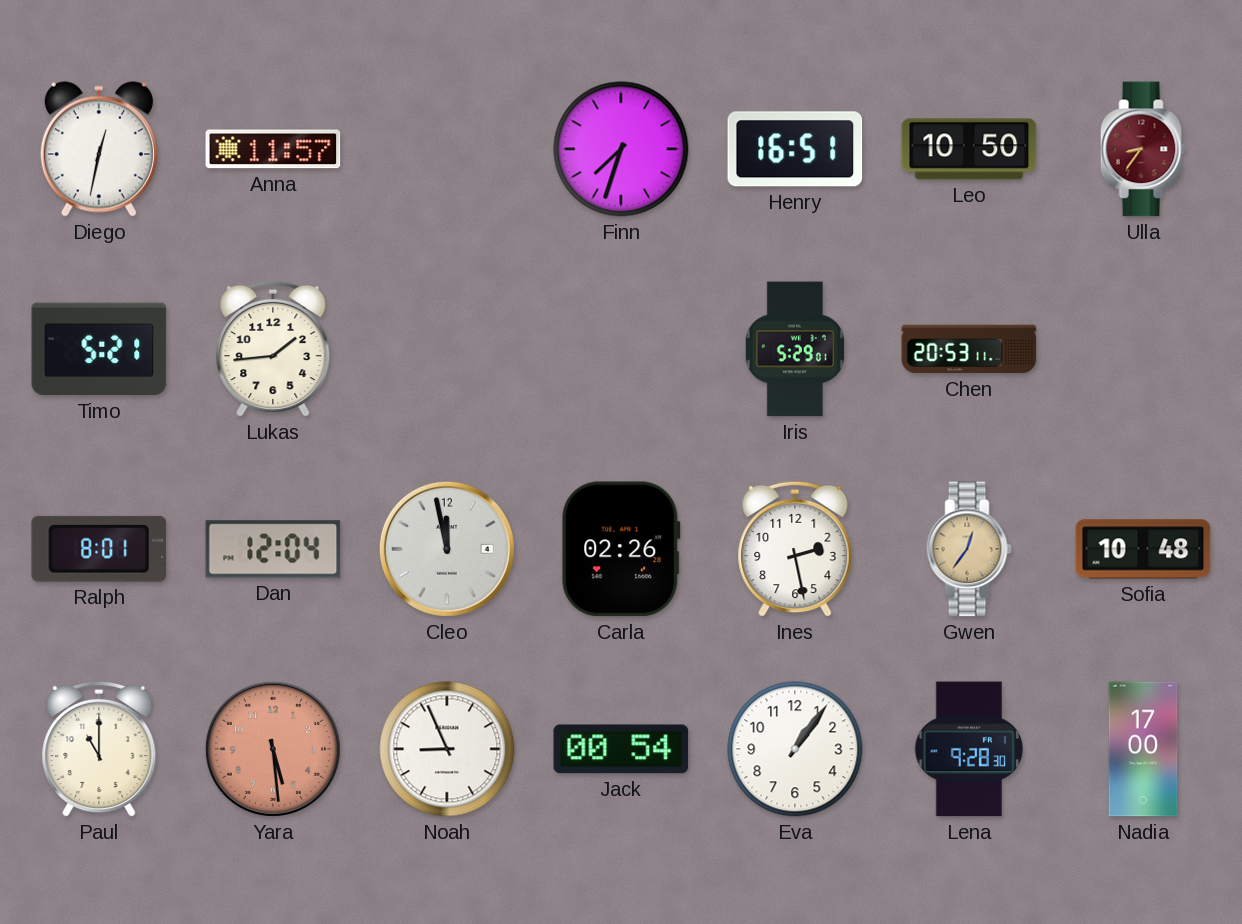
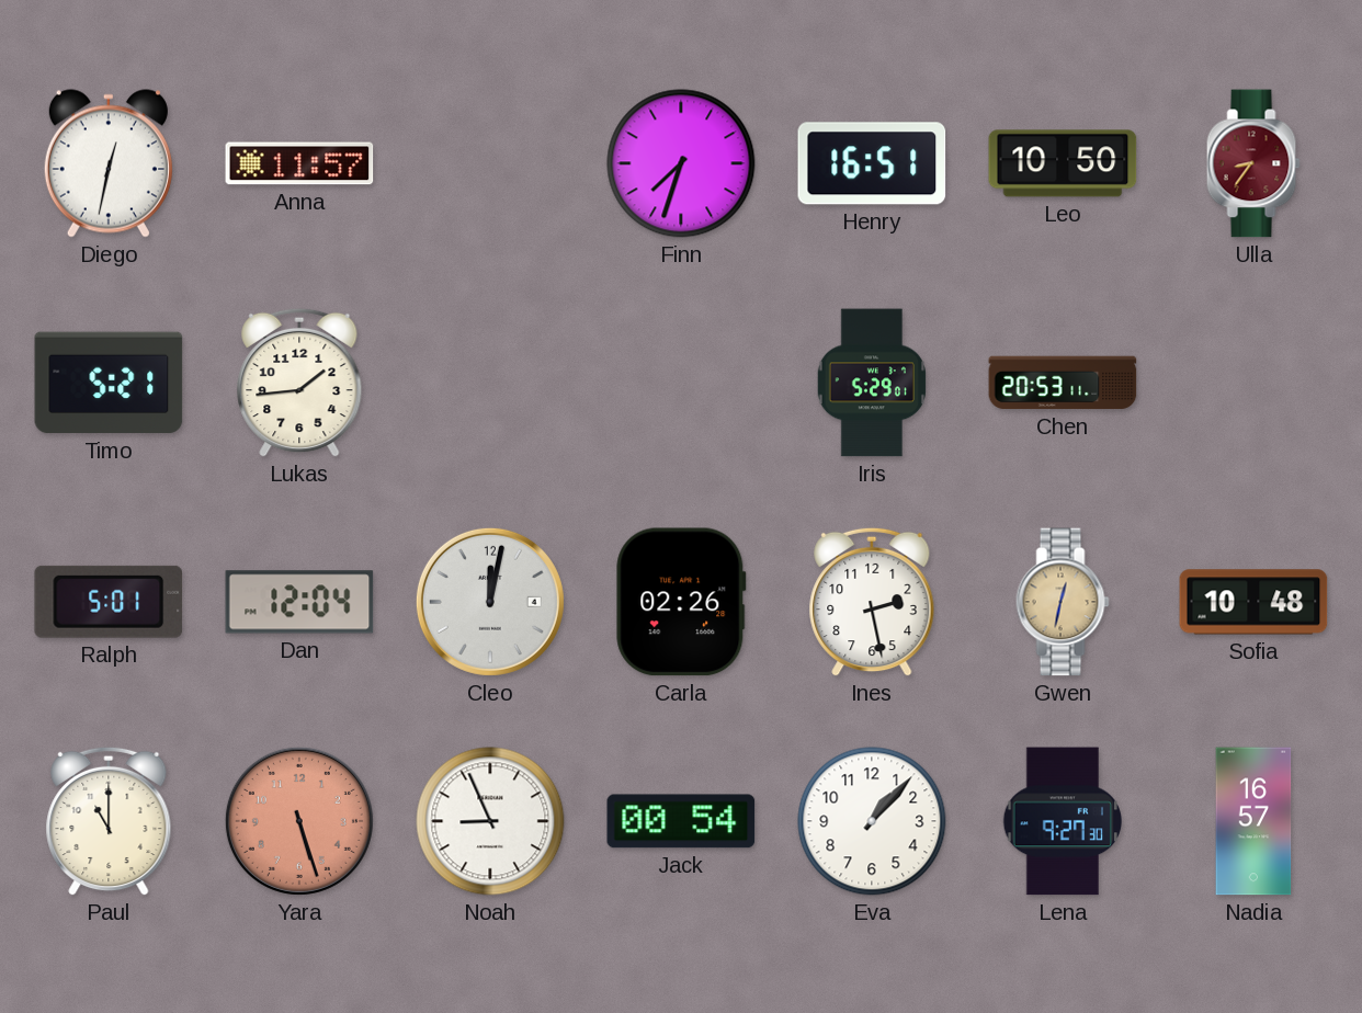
Ralph: 8:01 -> 5:01
Cleo: 11:58 -> 12:02
Gwen: 12:36 -> 12:32
Yara: 5:29 -> 5:27
Eva: 1:06 -> 1:07
Lena: 9:28 -> 9:27
Nadia: 17:00 -> 16:57
